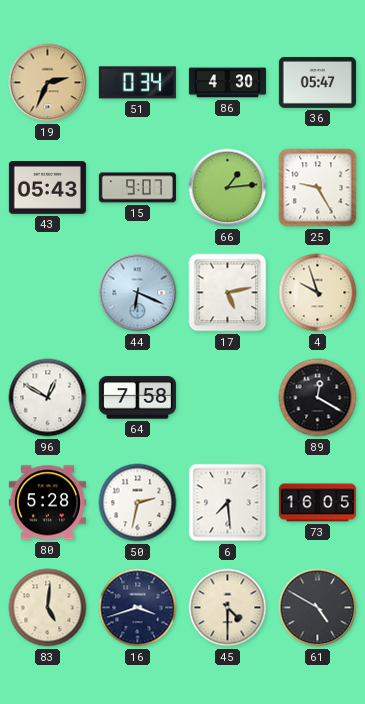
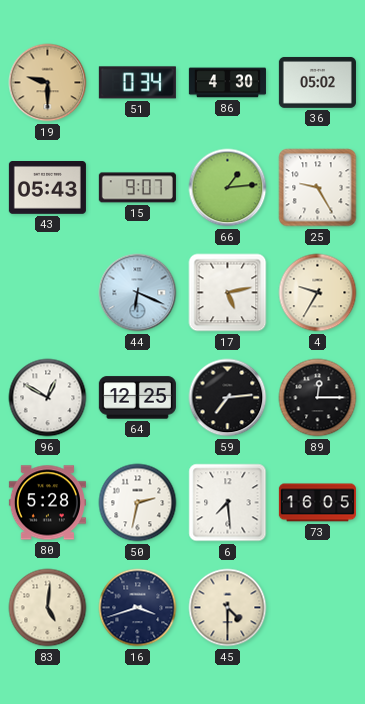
19: 2:34 -> 9:30
36: 05:47 -> 05:02
4: 9:57 -> 9:35
64: 7:58 -> 12:25
59: none -> 7:14
89: 12:20 -> 12:15
61: 4:50 -> none
